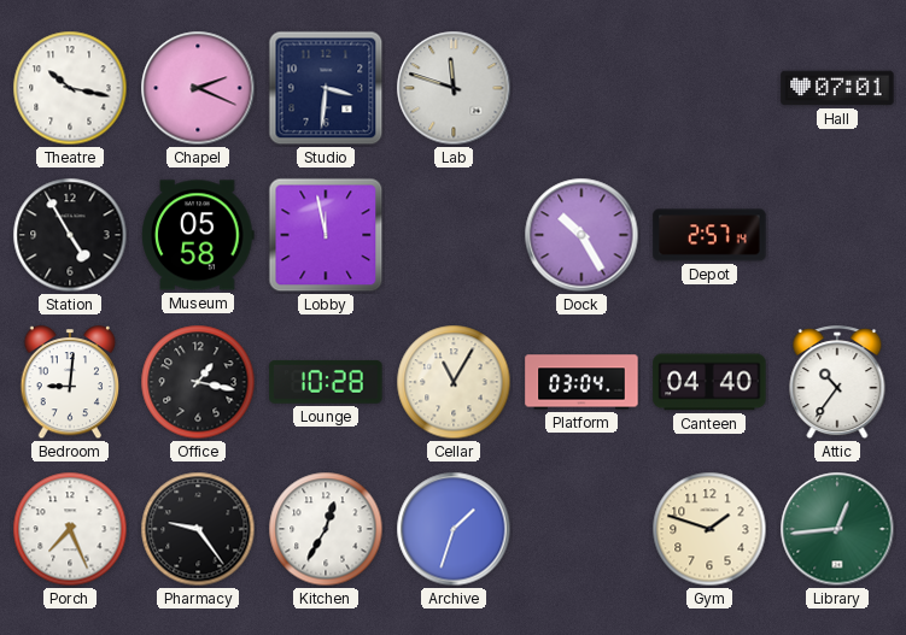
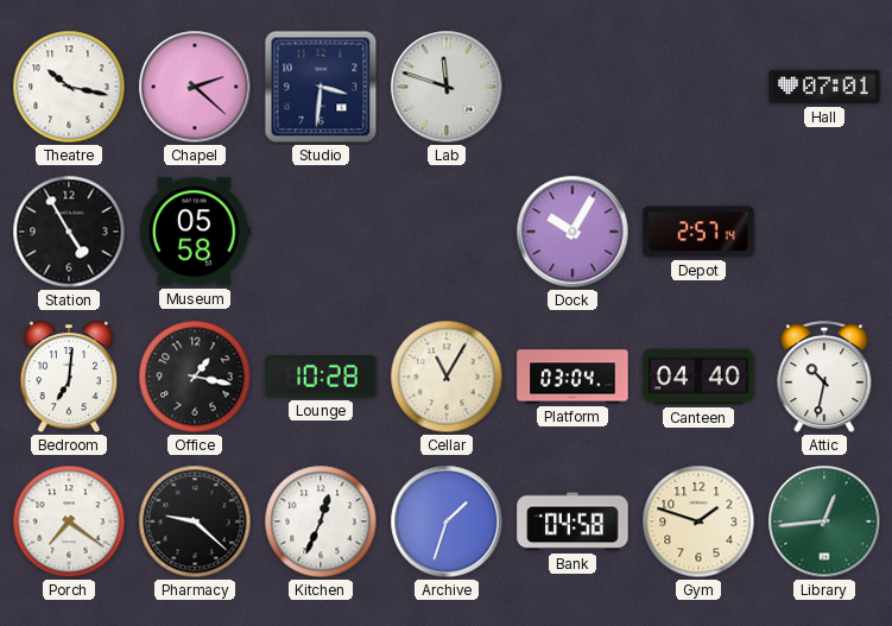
Chapel: 2:19 -> 2:22
Lobby: 11:58 -> none
Dock: 10:25 -> 10:05
Bedroom: 9:01 -> 7:01
Attic: 10:36 -> 10:32
Porch: 7:26 -> 7:21
Pharmacy: 9:24 -> 9:22
Kitchen: 12:35 -> 12:34
Bank: none -> 04:58
